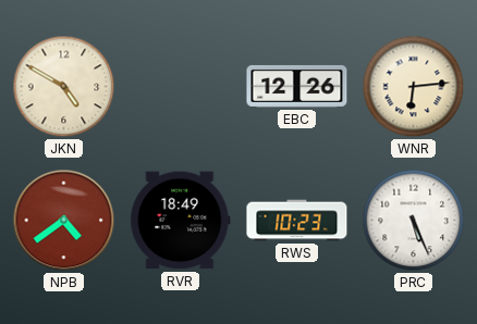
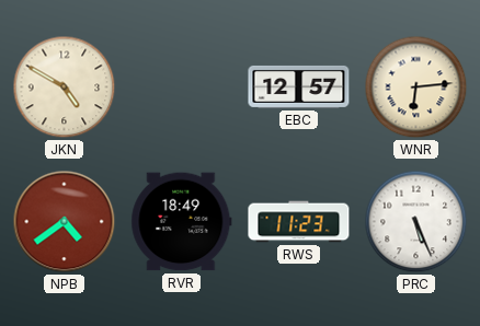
EBC: 12:26 -> 12:57
RWS: 10:23 -> 11:23
